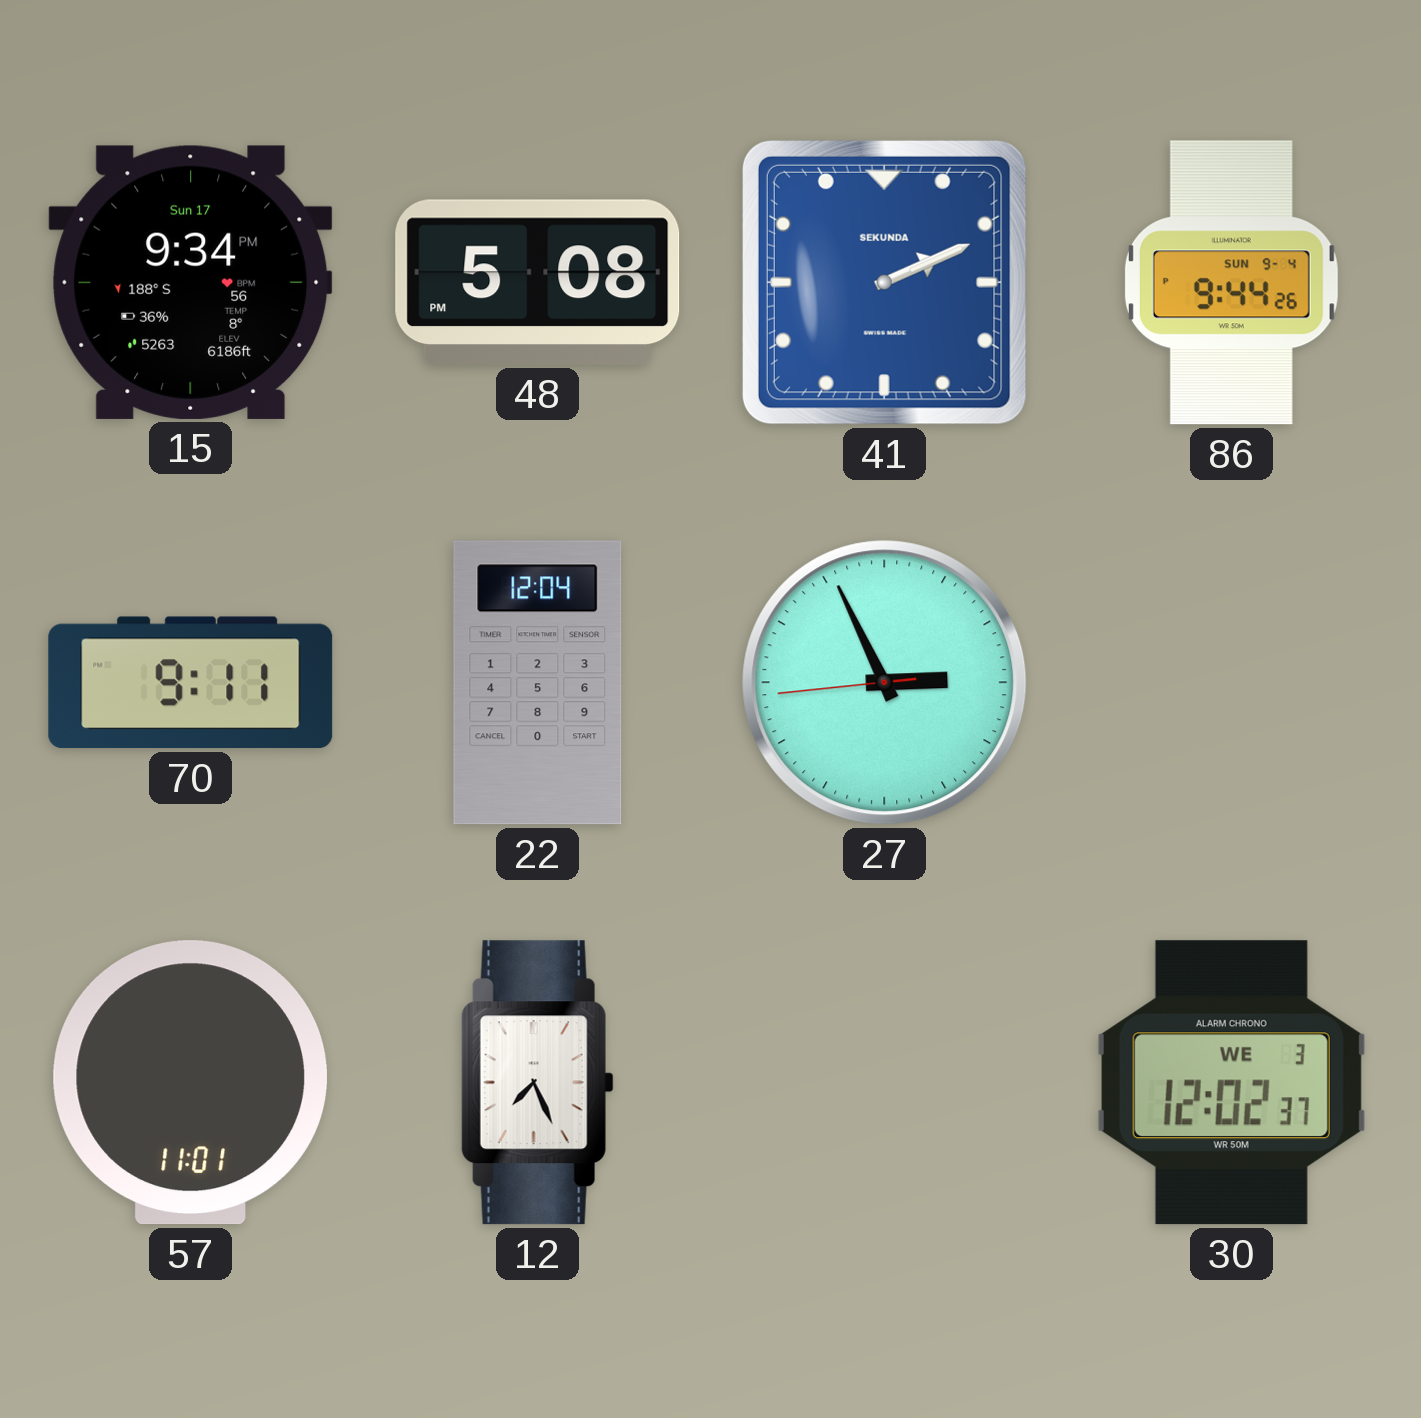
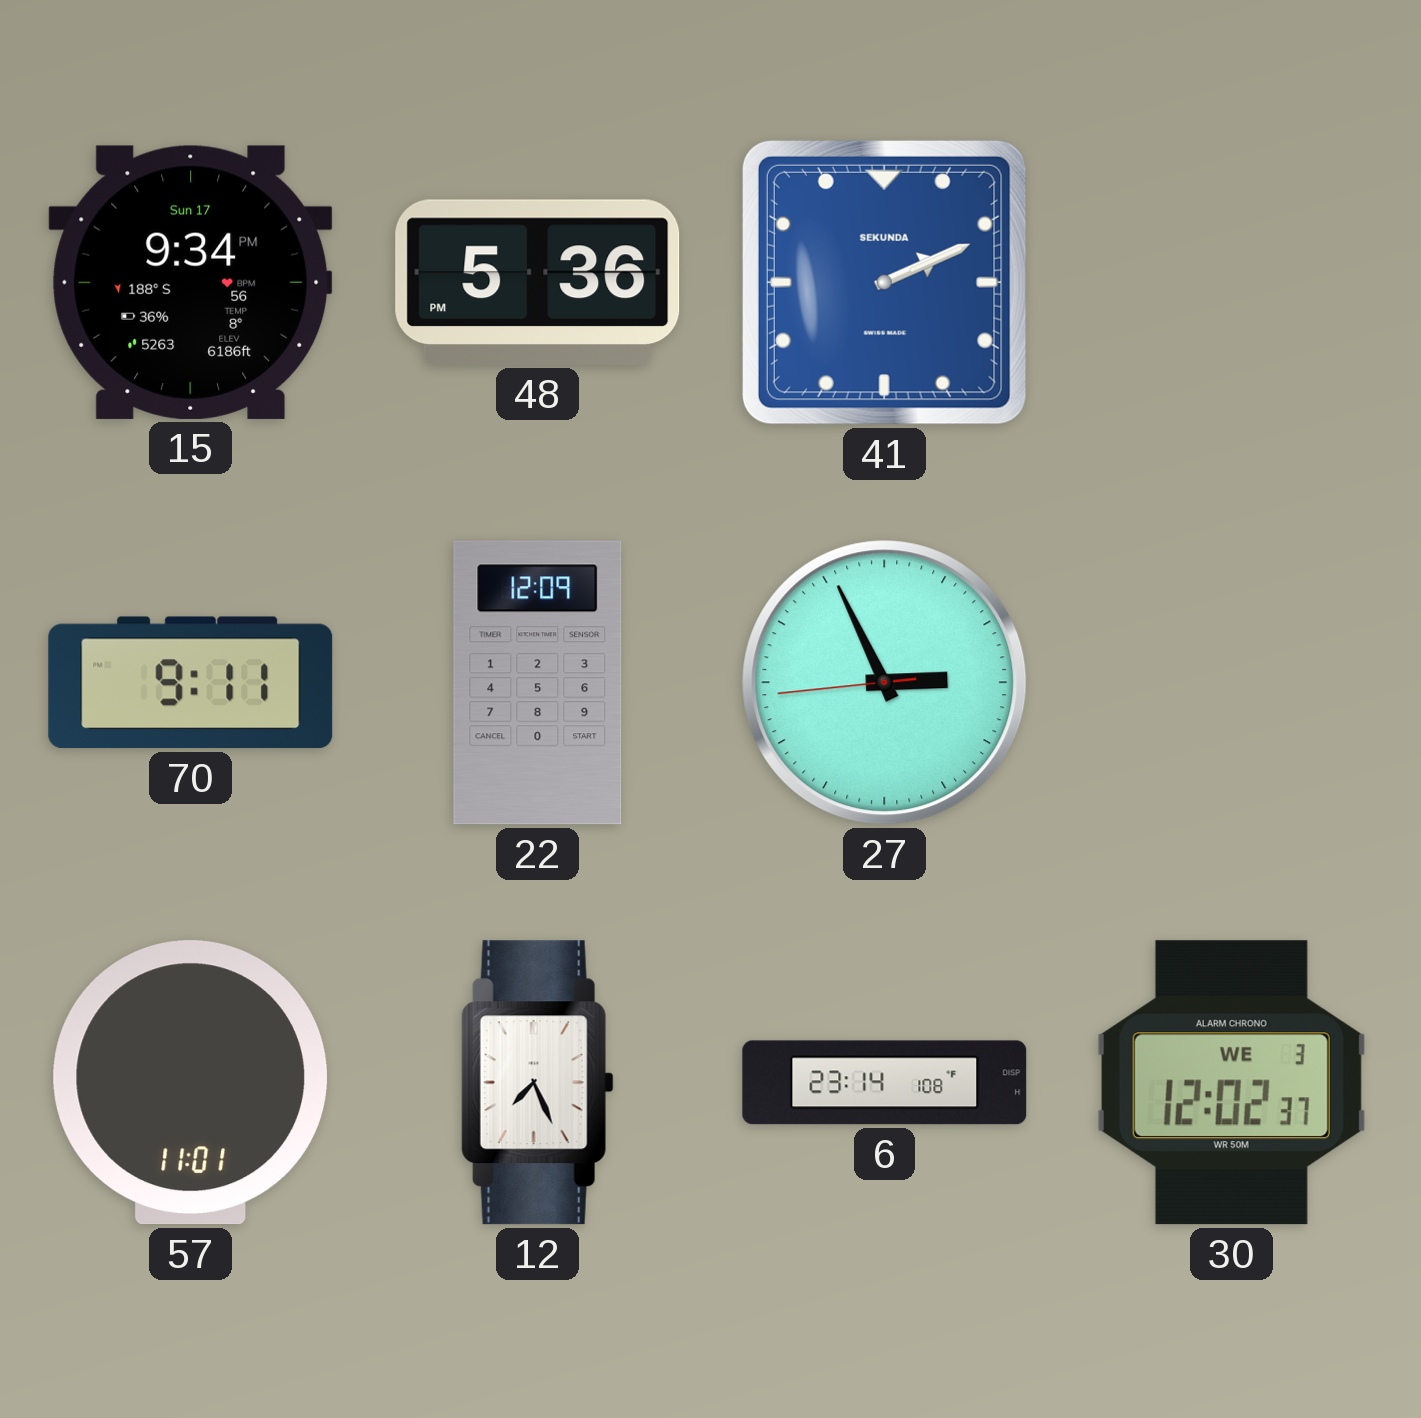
48: 5:08 -> 5:36
86: 9:44 -> none
22: 12:04 -> 12:09
6: none -> 23:14
